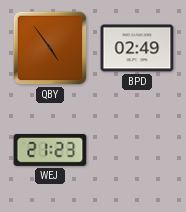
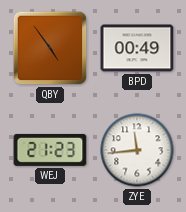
BPD: 02:49 -> 00:49
ZYE: none -> 11:44
